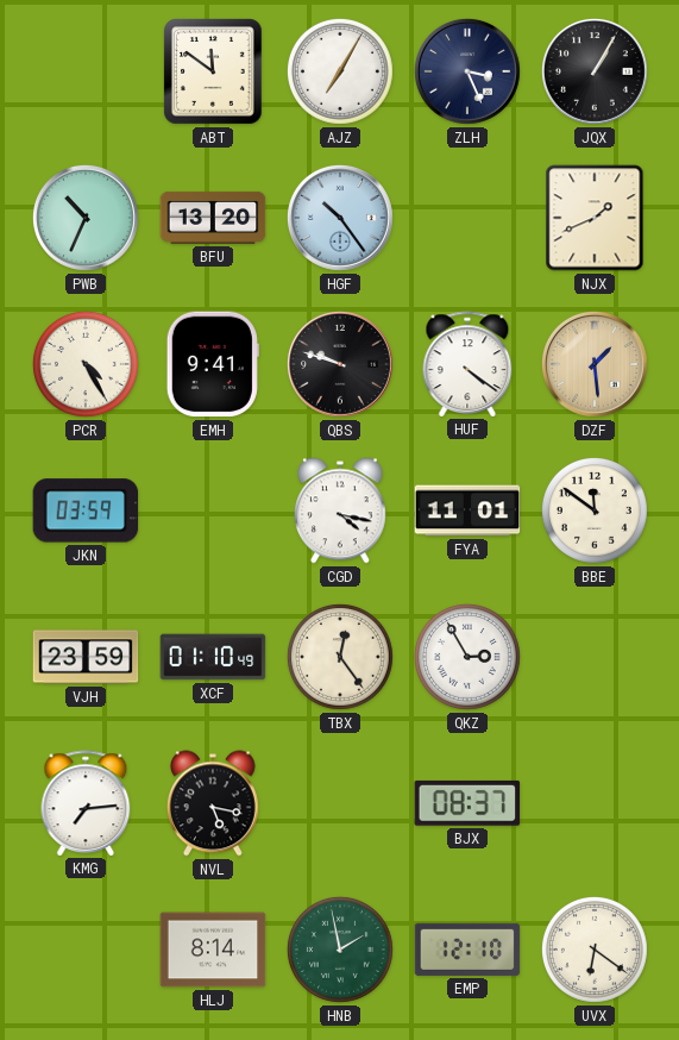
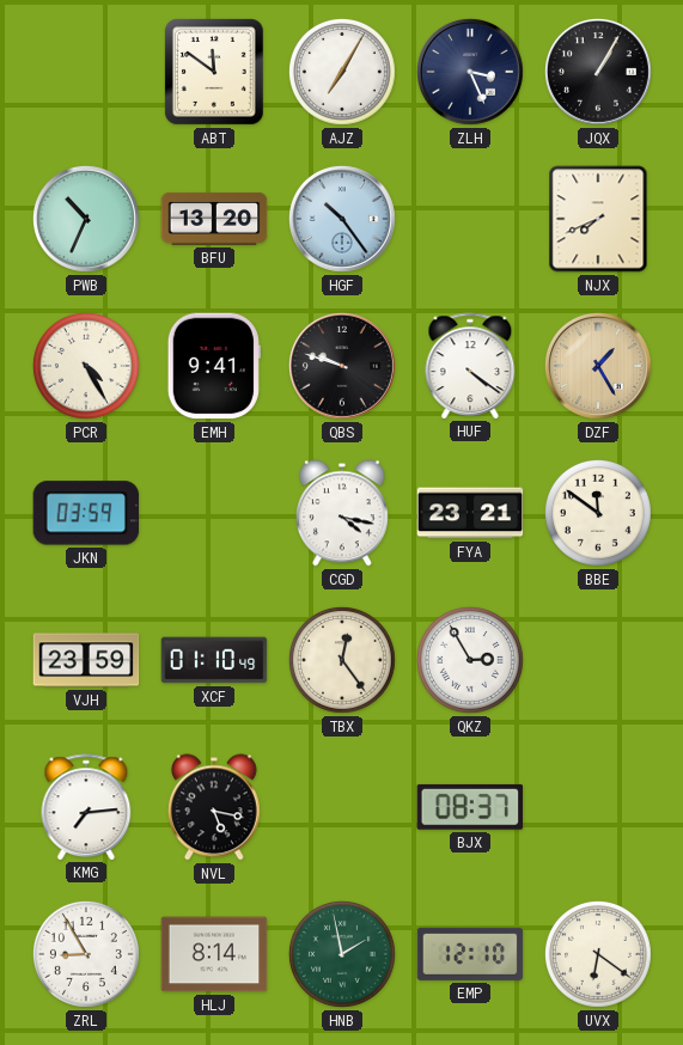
NJX: 1:41 -> 7:41
DZF: 1:29 -> 1:25
FYA: 11:01 -> 23:21
ZRL: none -> 8:55
